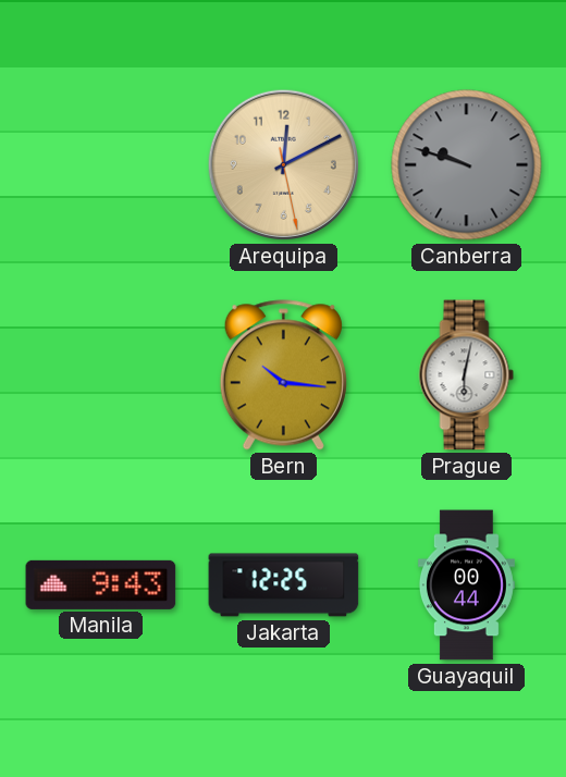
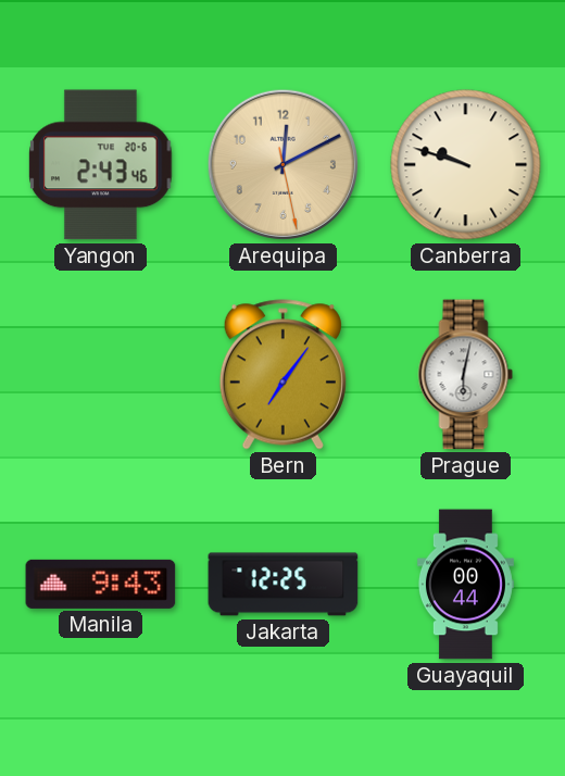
Yangon: none -> 2:43
Canberra dial: grey -> cream
Bern: 10:16 -> 7:06
